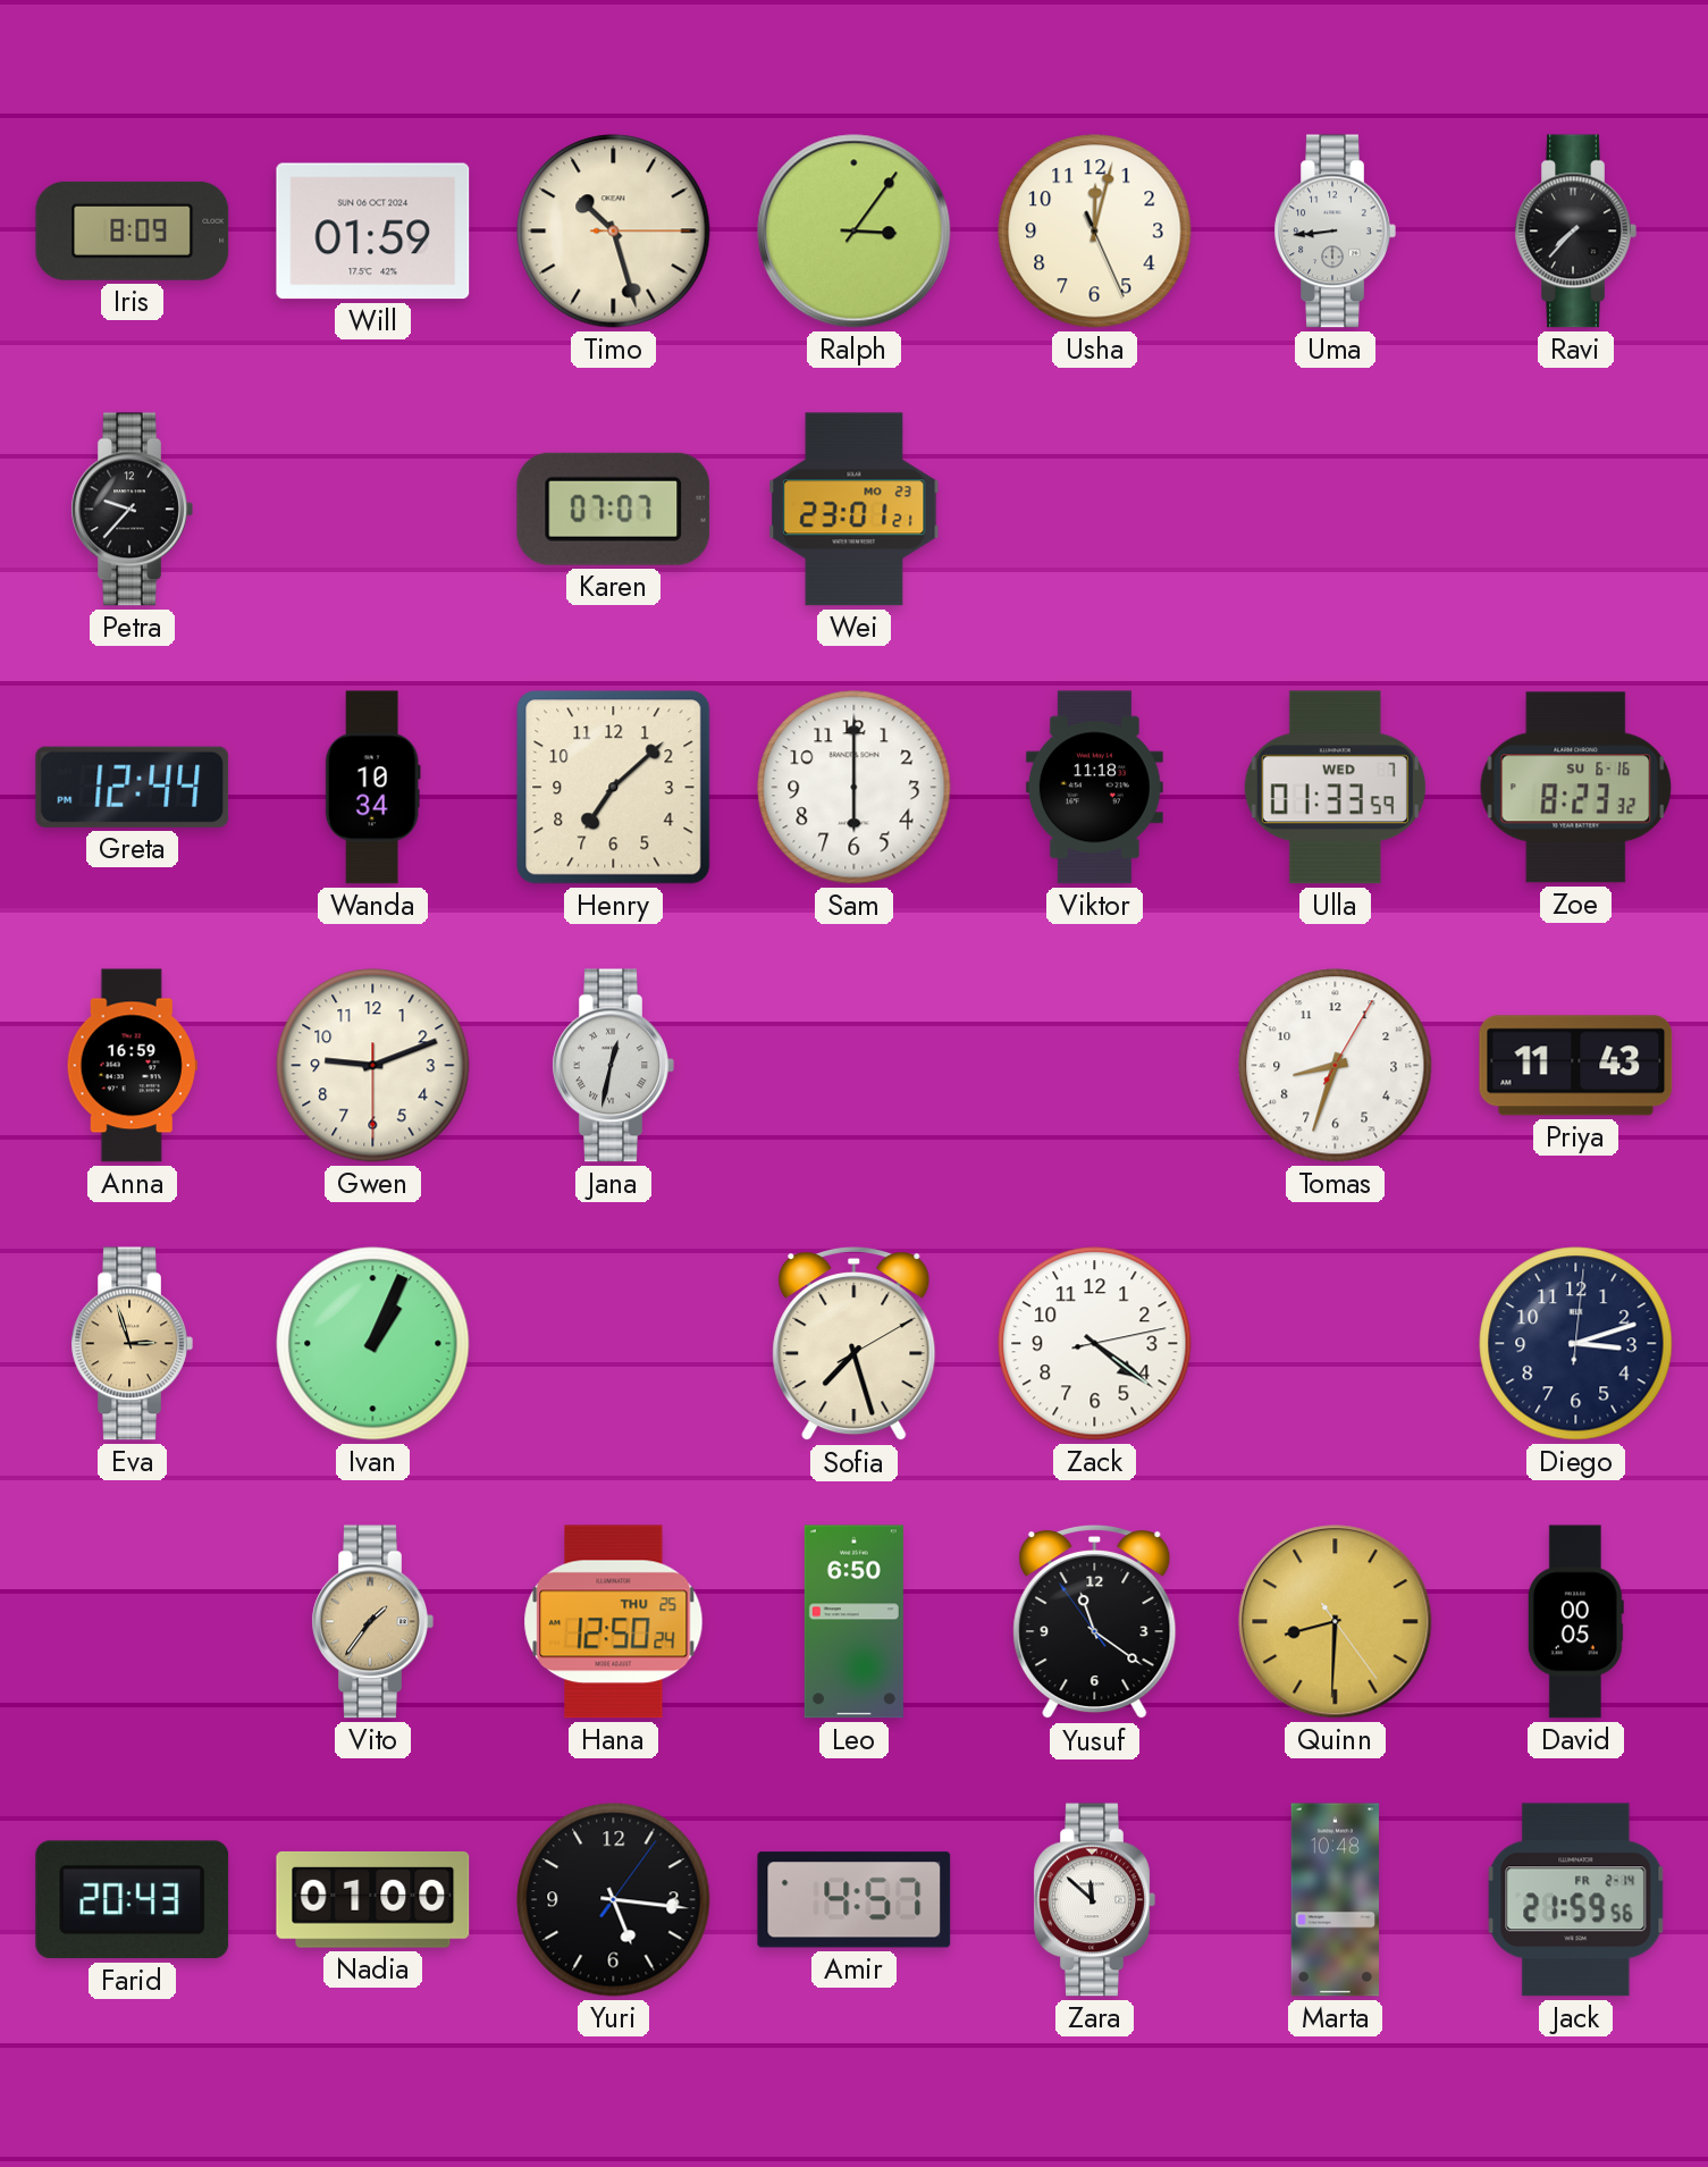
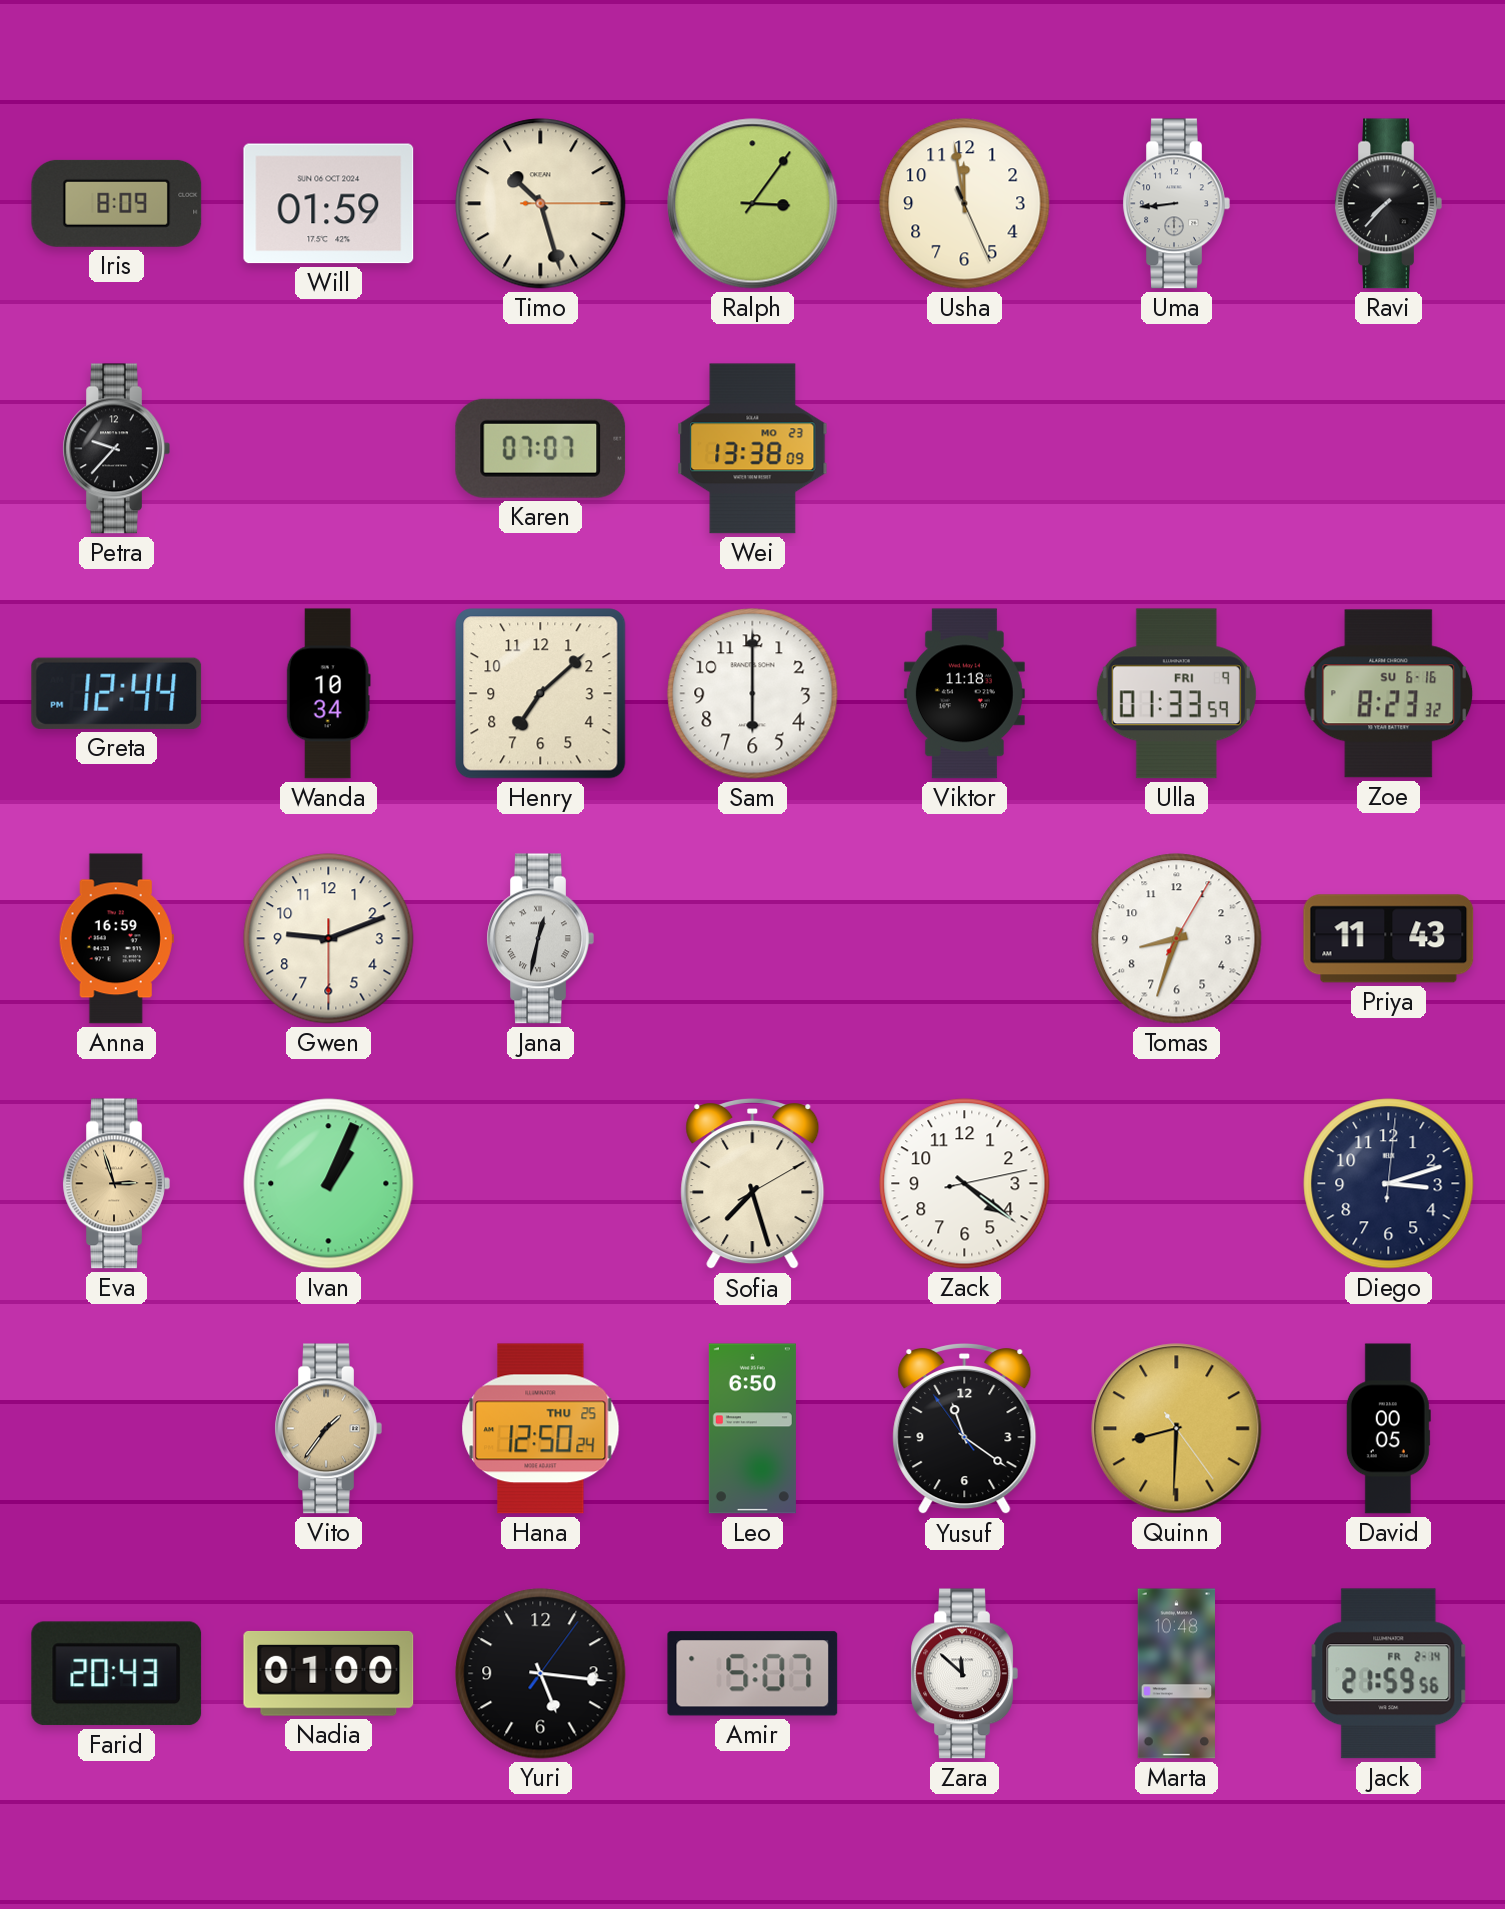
Usha: 12:02 -> 11:58
Wei: 23:01 -> 13:38
Ulla date: WED 7 -> FRI 9
Amir: 4:57 -> 5:07
